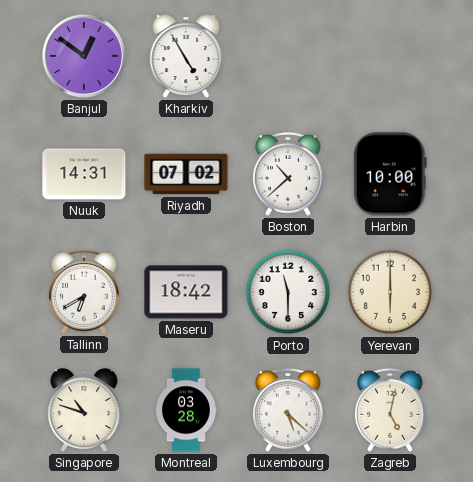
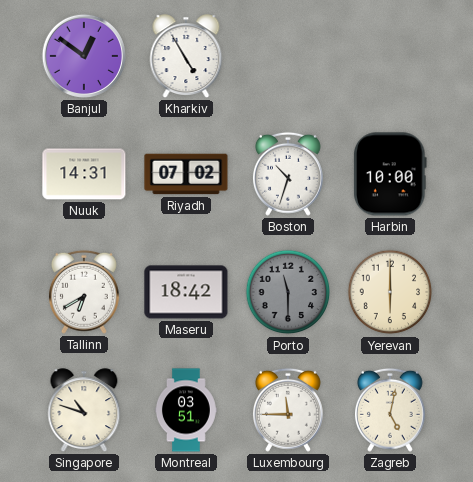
Boston: 10:38 -> 10:33
Porto dial: white -> grey
Montreal: 03:28 -> 03:51
Luxembourg: 5:22 -> 11:45
